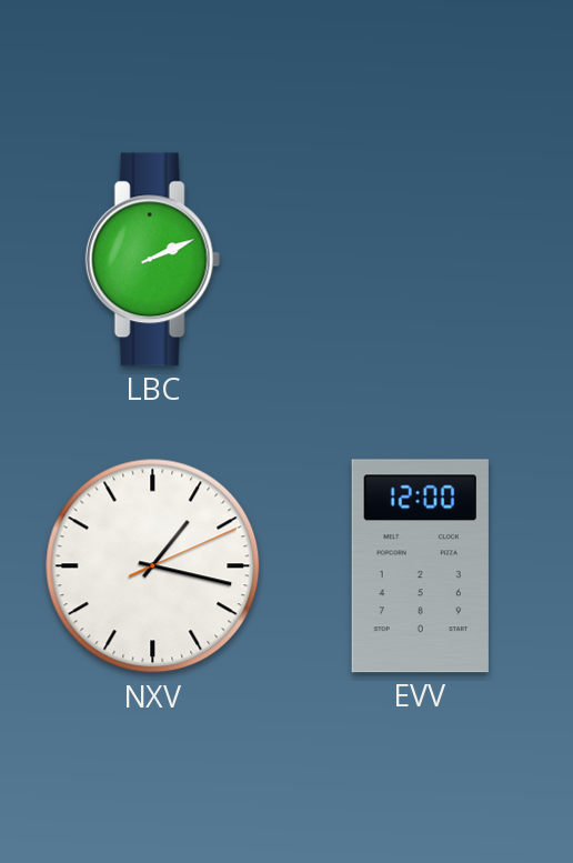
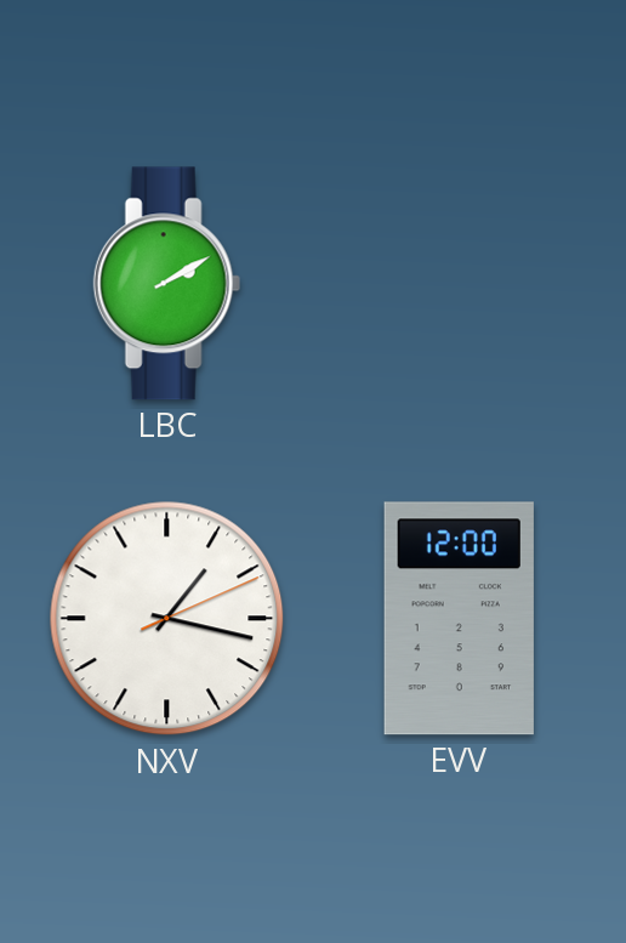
LBC: 2:11 -> 2:10
